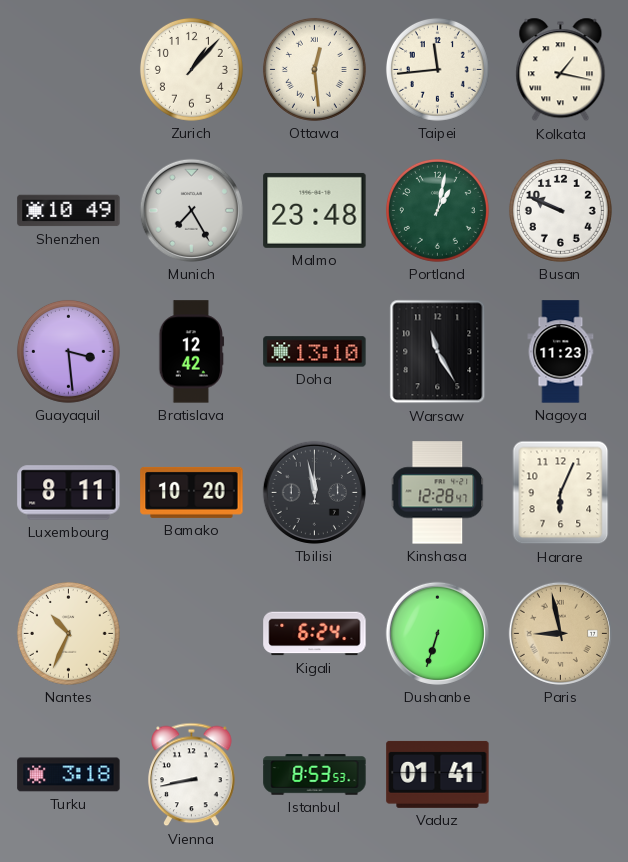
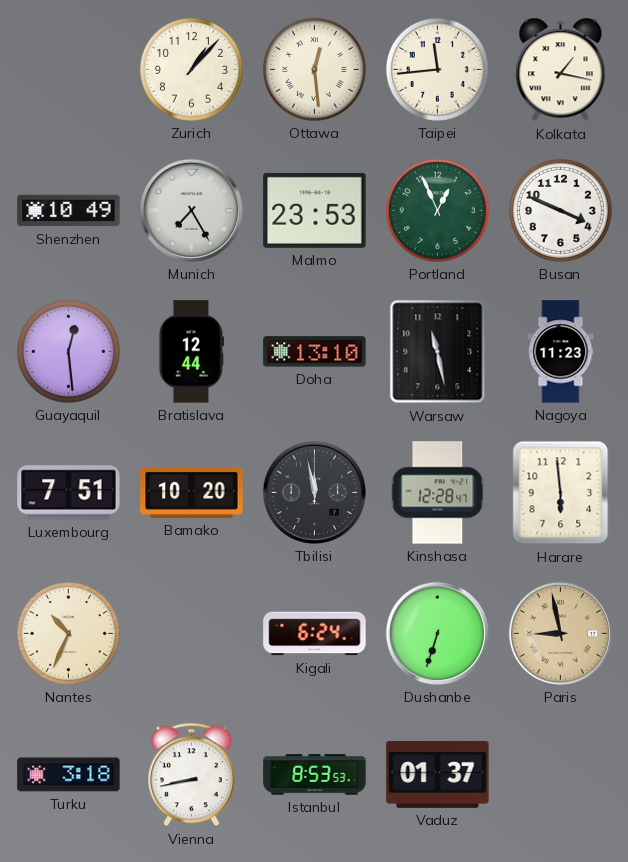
Malmo: 23:48 -> 23:53
Portland: 1:02 -> 12:56
Busan: 9:49 -> 3:49
Guayaquil: 3:29 -> 12:29
Bratislava: 12:42 -> 12:44
Warsaw: 11:25 -> 11:28
Luxembourg: 8:11 -> 7:51
Harare: 6:04 -> 5:59
Vaduz: 01:41 -> 01:37
